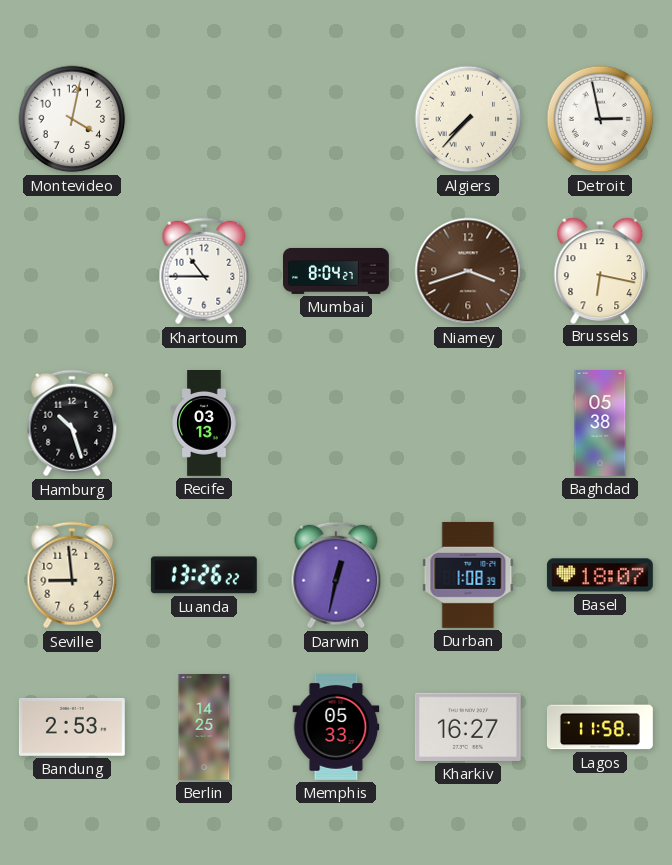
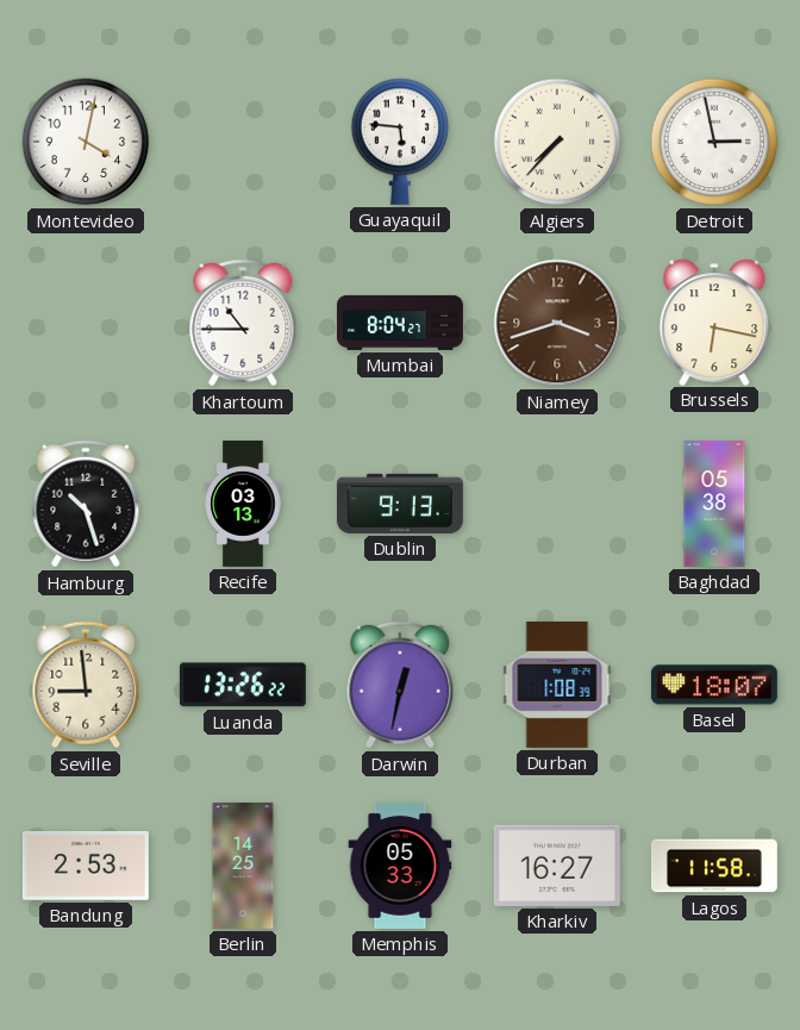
Guayaquil: none -> 5:46
Dublin: none -> 9:13
